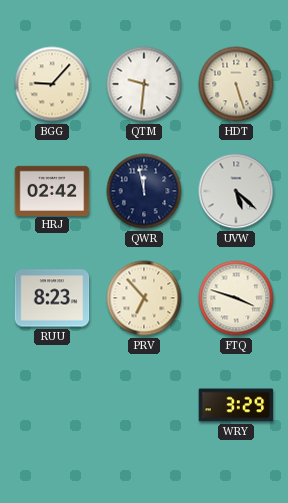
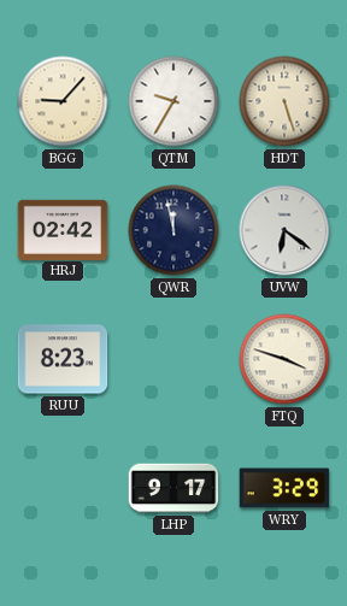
QTM: 9:31 -> 9:35
UVW: 5:22 -> 6:21
PRV: 6:53 -> none
LHP: none -> 9:17
